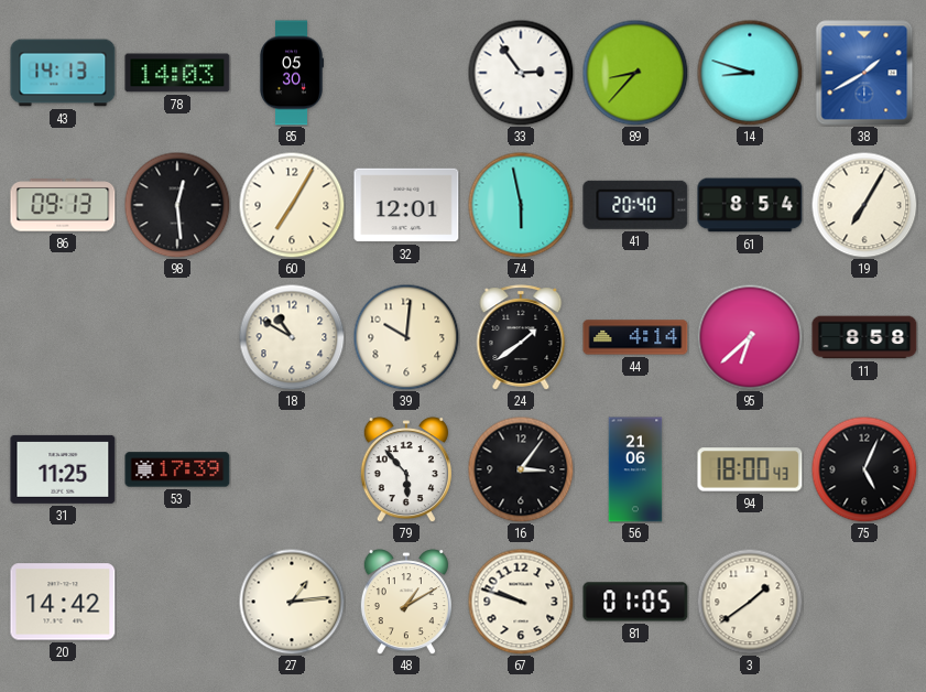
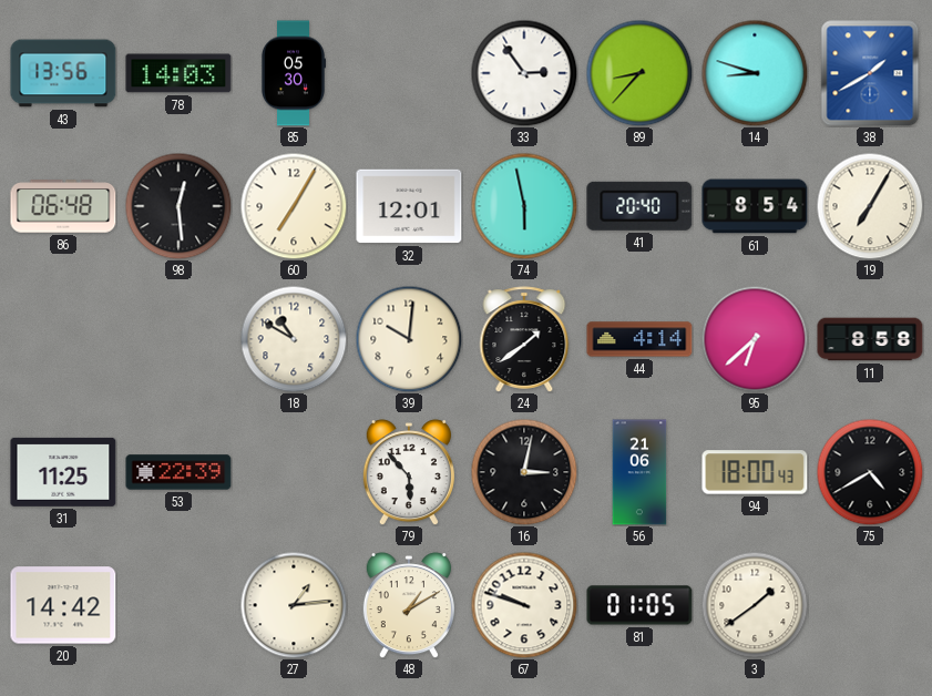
43: 14:13 -> 13:56
86: 09:13 -> 06:48
53: 17:39 -> 22:39
16: 3:06 -> 3:02
75: 5:04 -> 4:40
